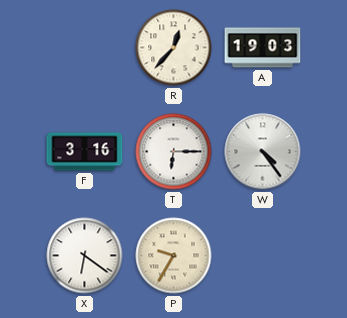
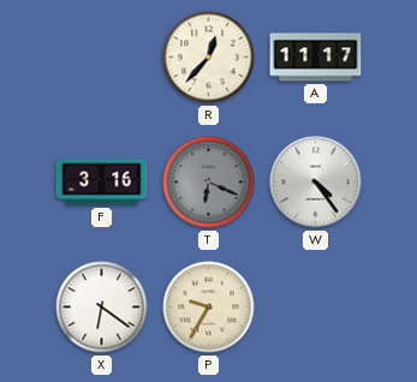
A: 19:03 -> 11:17
T: 6:15 -> 6:19
T dial: white -> grey
